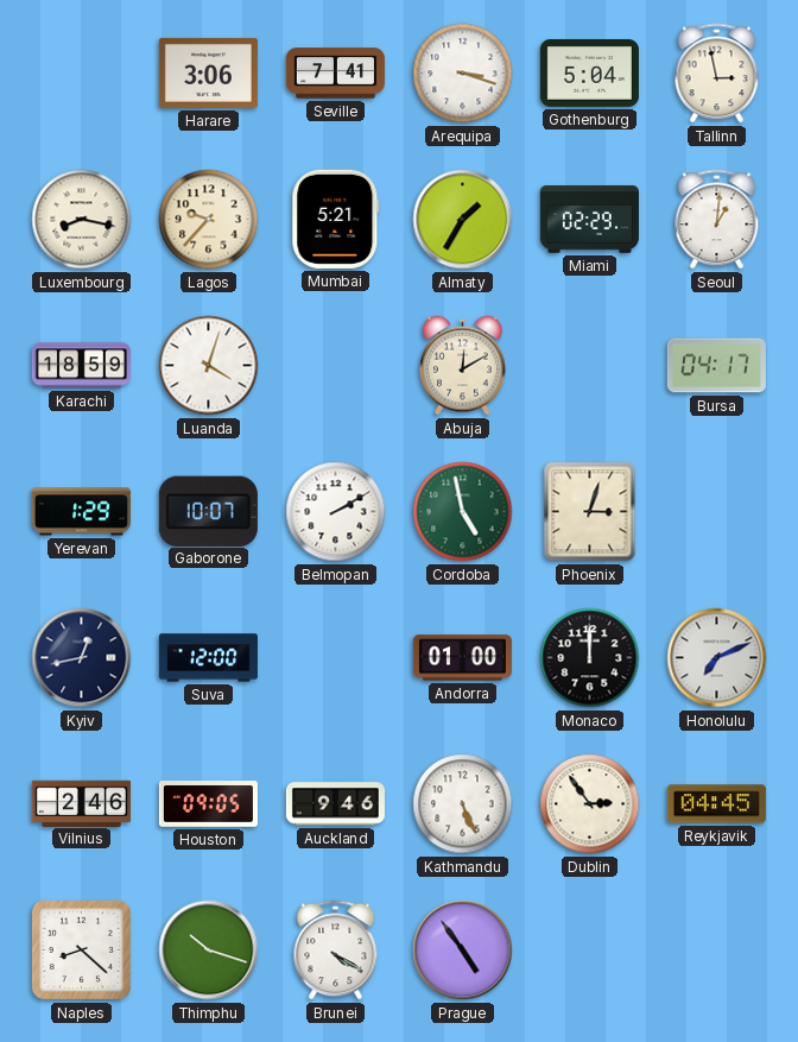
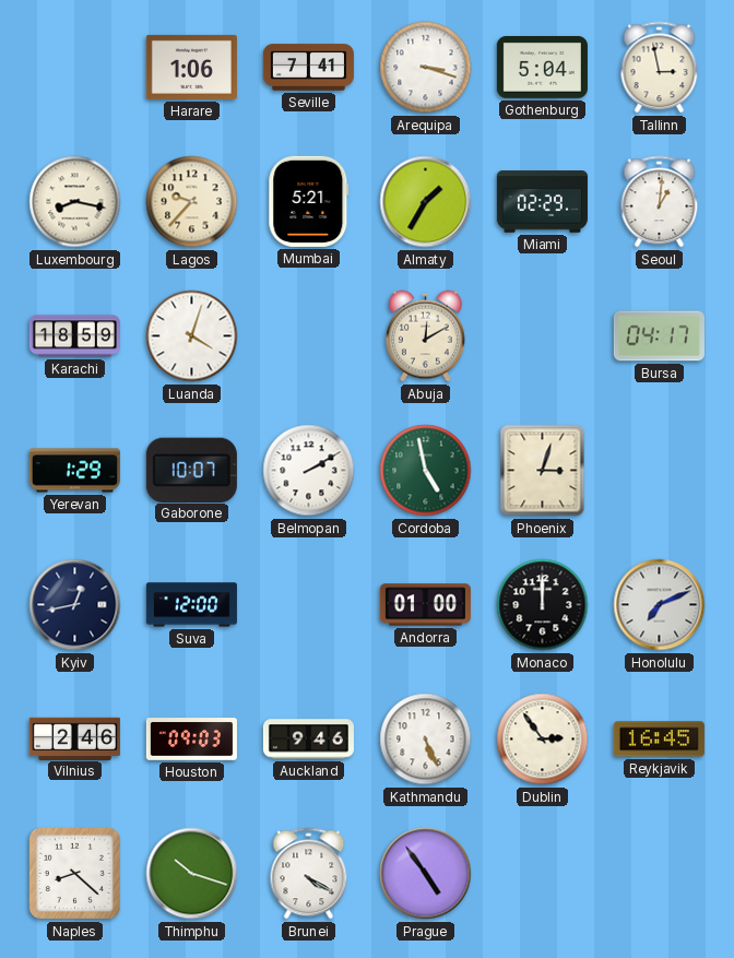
Harare: 3:06 -> 1:06
Houston: 09:05 -> 09:03
Reykjavik: 04:45 -> 16:45
